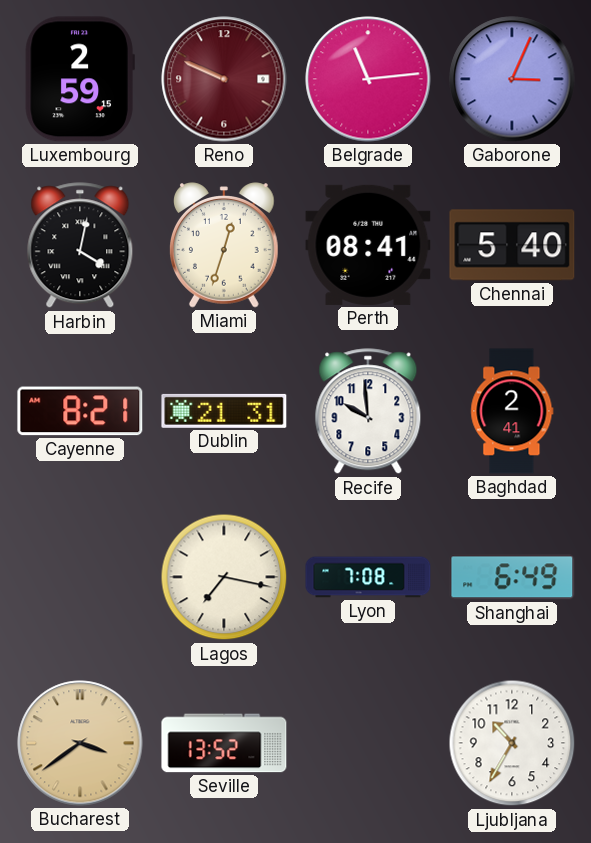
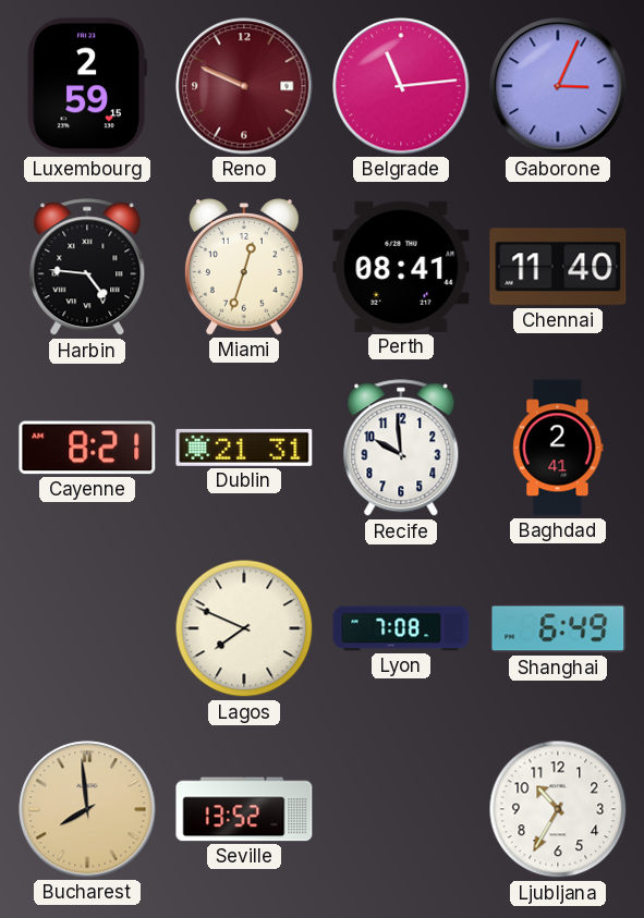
Harbin: 4:02 -> 4:46
Chennai: 5:40 -> 11:40
Lagos: 7:17 -> 7:49
Bucharest: 3:39 -> 7:59
